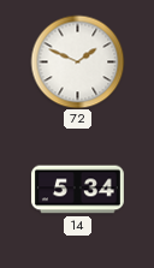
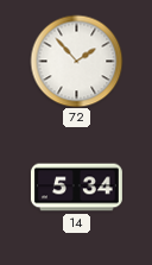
72: 1:49 -> 1:53
